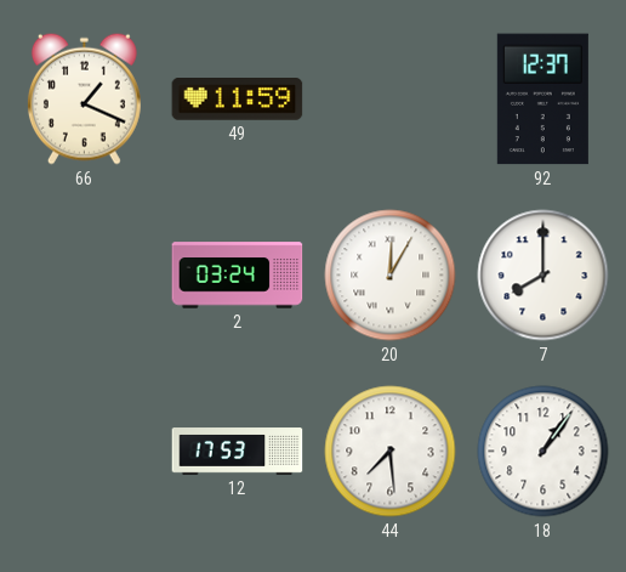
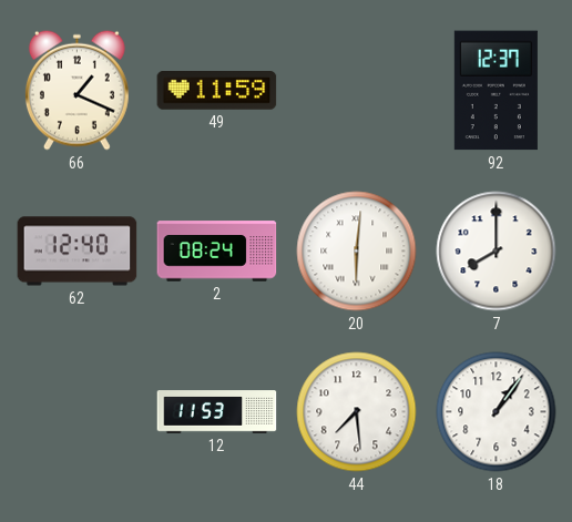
62: none -> 12:40
2: 03:24 -> 08:24
20: 12:05 -> 6:01
12: 17:53 -> 11:53
